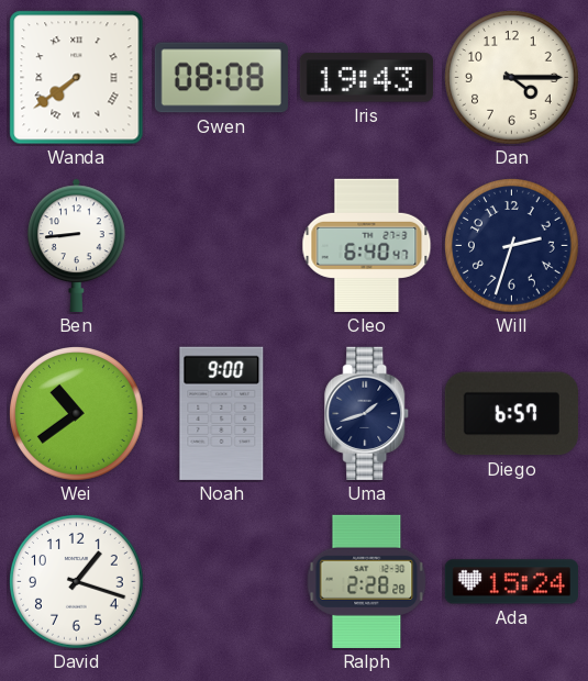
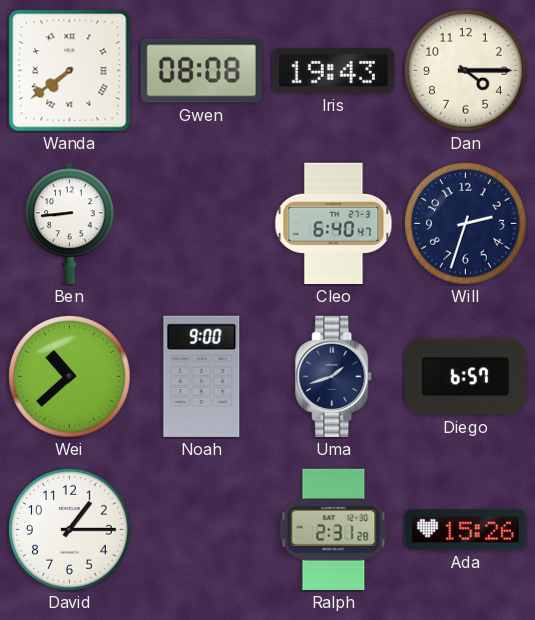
Wei: 10:39 -> 10:38
David: 1:18 -> 1:15
Ralph: 2:28 -> 2:31
Ada: 15:24 -> 15:26
